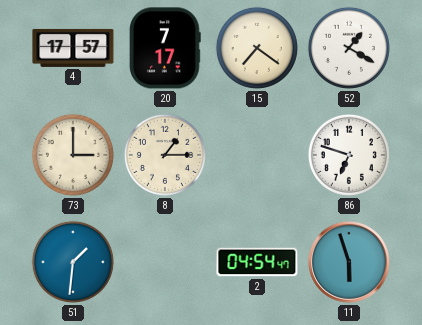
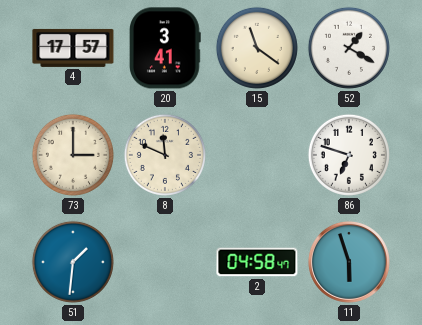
20: 7:17 -> 3:41
15: 7:21 -> 11:21
8: 1:15 -> 11:49
2: 04:54 -> 04:58
